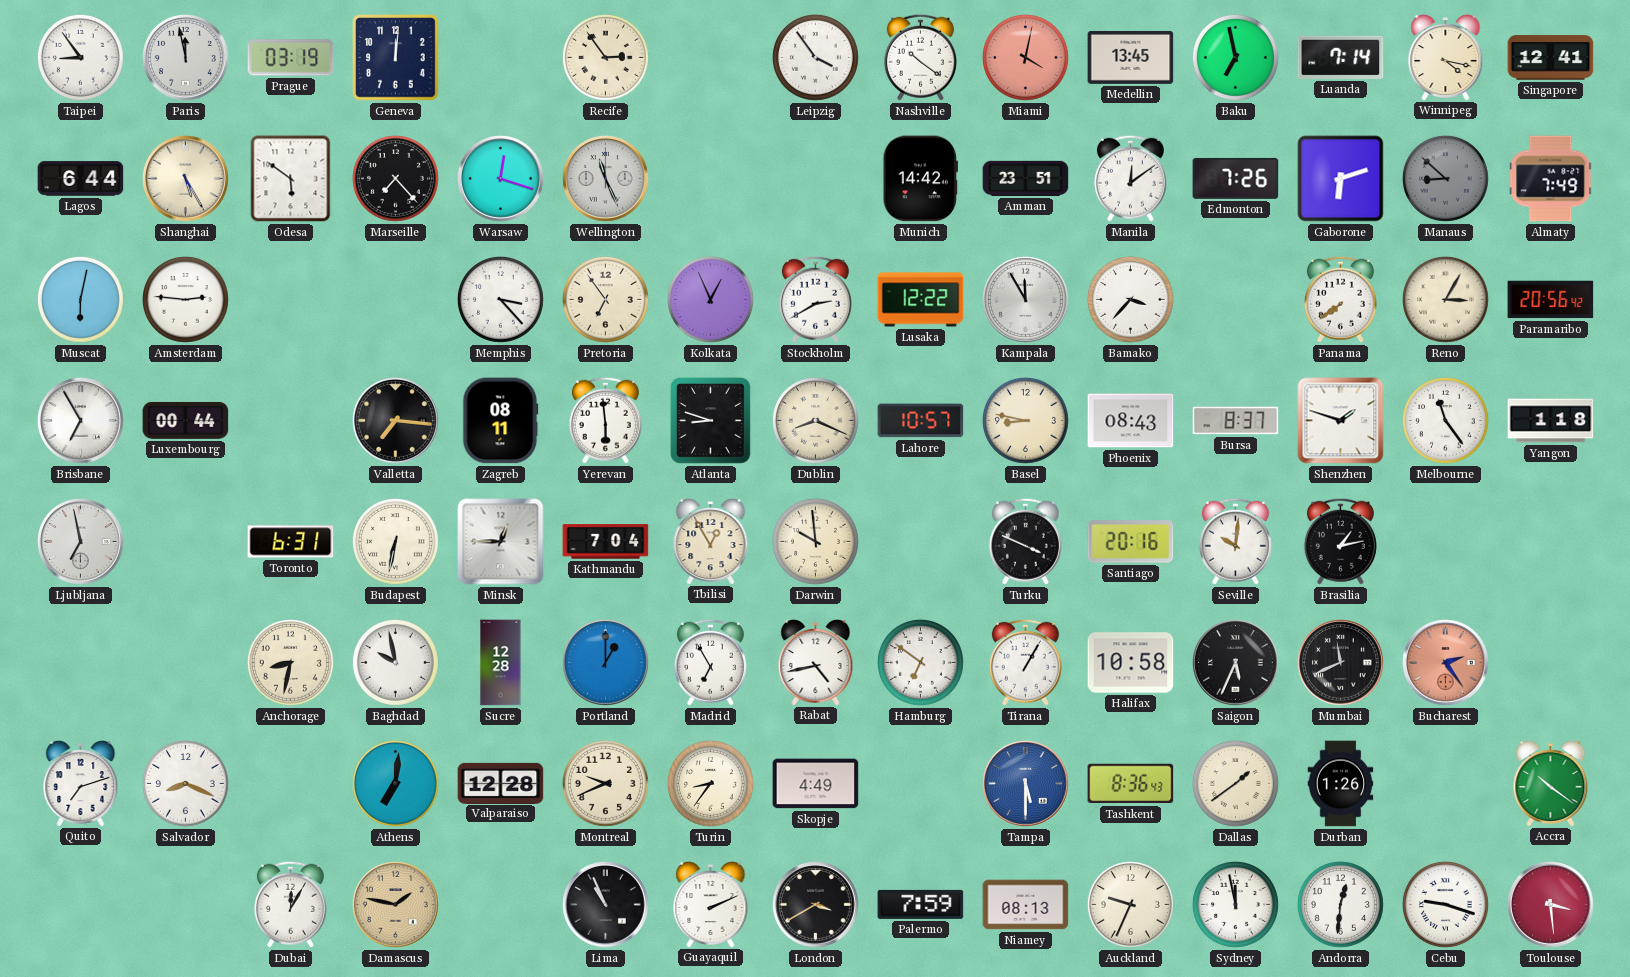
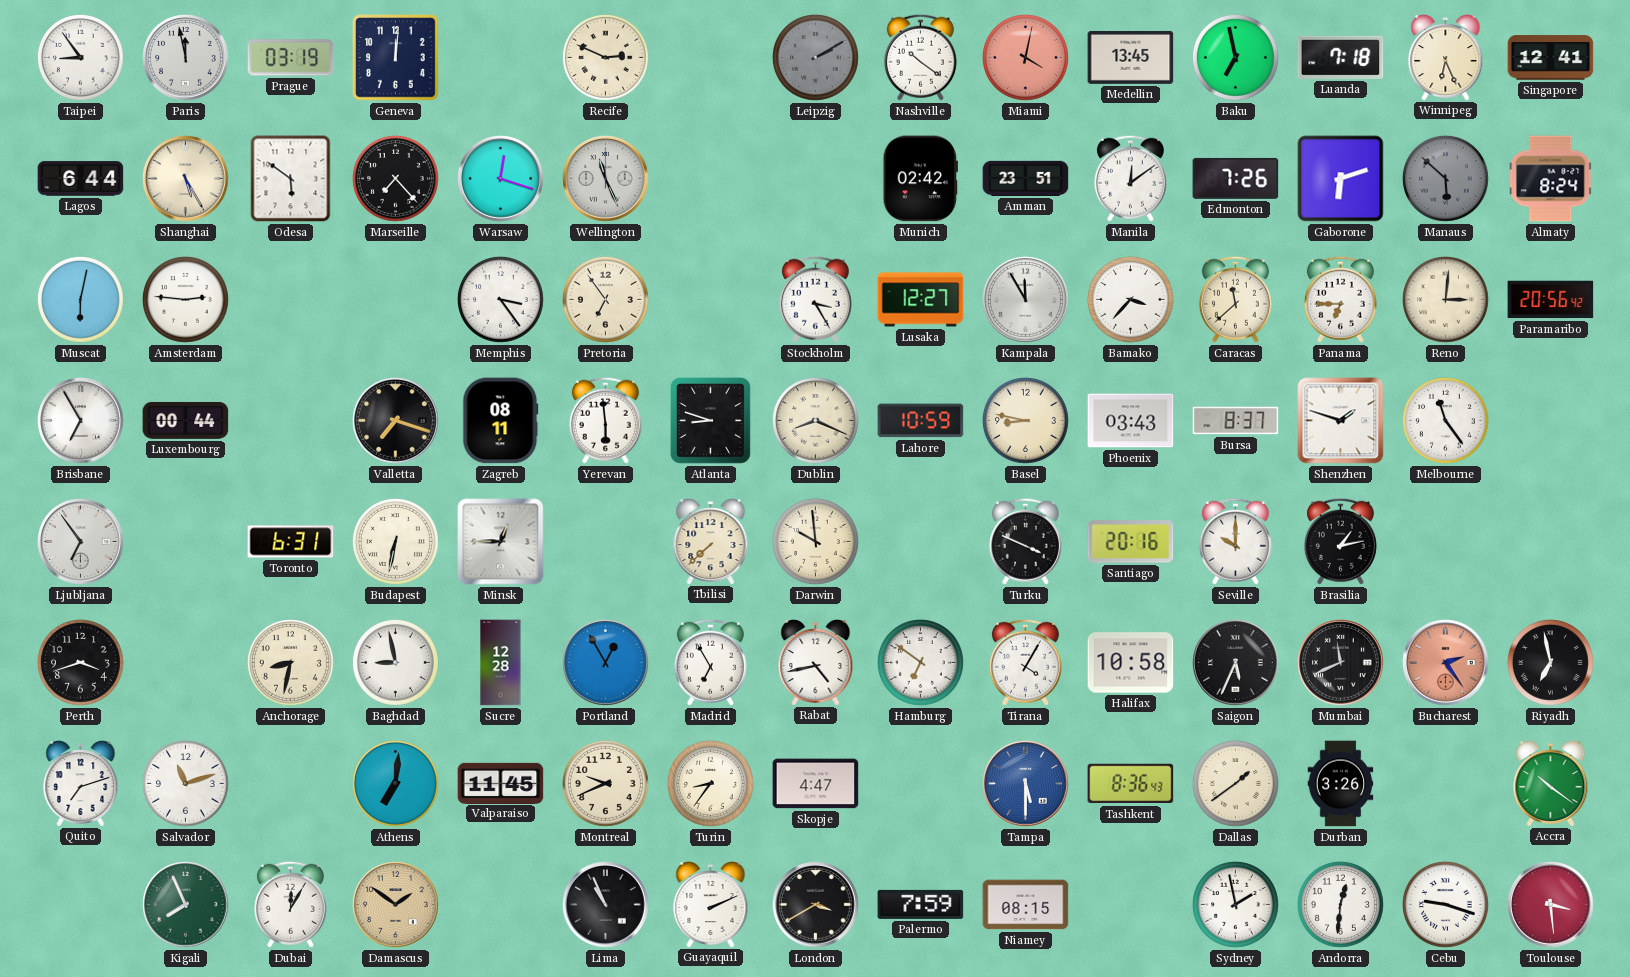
Recife: 2:54 -> 2:49
Leipzig: 3:54 -> 2:10
Leipzig dial: white -> grey
Luanda: 7:14 -> 7:18
Winnipeg: 4:17 -> 6:26
Munich: 14:42 -> 02:42
Manaus: 8:52 -> 5:52
Almaty: 7:49 -> 8:24
Memphis: 3:23 -> 3:24
Kolkata: 12:56 -> none
Stockholm: 2:40 -> 3:25
Lusaka: 12:22 -> 12:27
Caracas: none -> 11:38
Panama: 7:39 -> 6:45
Reno: 3:05 -> 3:01
Valletta: 7:16 -> 7:18
Lahore: 10:57 -> 10:59
Phoenix: 08:43 -> 03:43
Yangon: 1:18 -> none
Ljubljana: 6:58 -> 6:54
Kathmandu: 7:04 -> none
Tbilisi: 12:55 -> 7:38
Seville: 10:01 -> 10:00
Perth: none -> 3:42
Baghdad: 9:58 -> 8:58
Portland: 1:00 -> 12:55
Tirana: 1:05 -> 4:05
Riyadh: none -> 6:58
Salvador: 8:19 -> 11:12
Valparaiso: 12:28 -> 11:45
Skopje: 4:49 -> 4:47
Durban: 1:26 -> 3:26
Kigali: none -> 7:56
Damascus: 1:47 -> 1:51
Niamey: 08:13 -> 08:15
Auckland: 9:34 -> none
Sydney: 11:58 -> 1:58
